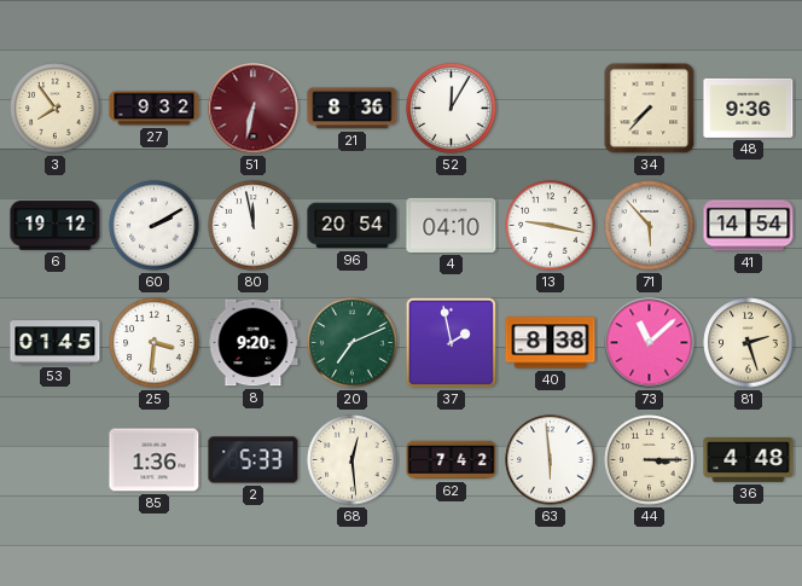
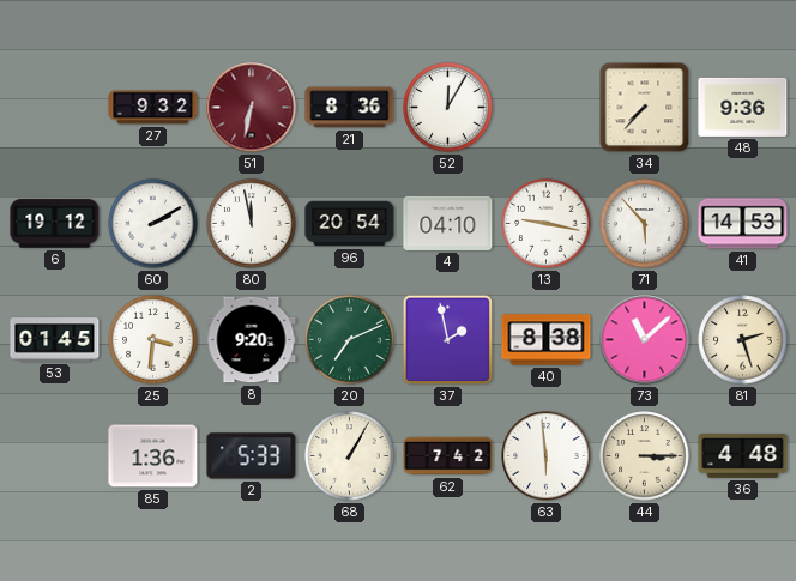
3: 7:54 -> none
41: 14:54 -> 14:53
68: 12:29 -> 1:05
